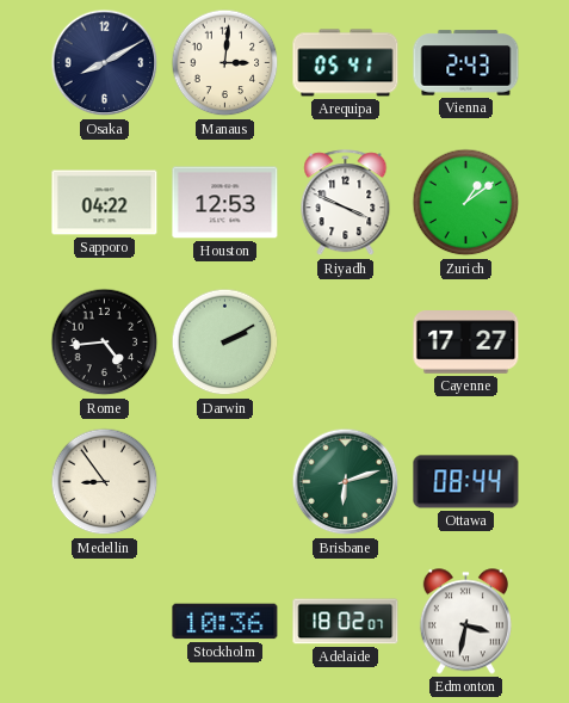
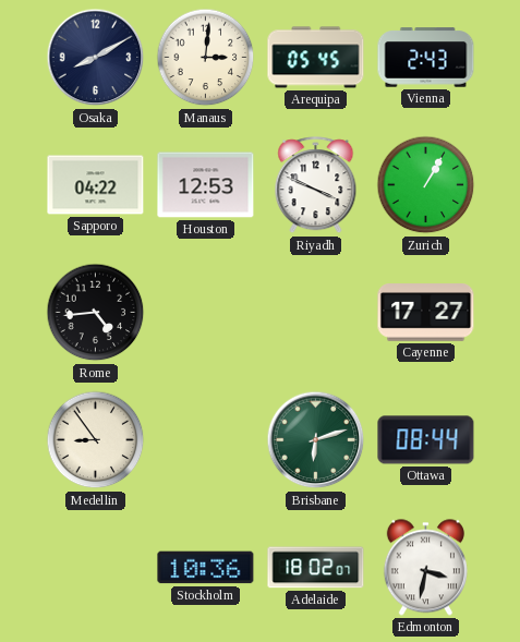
Arequipa: 05:41 -> 05:45
Zurich: 1:09 -> 1:05
Darwin: 2:10 -> none
